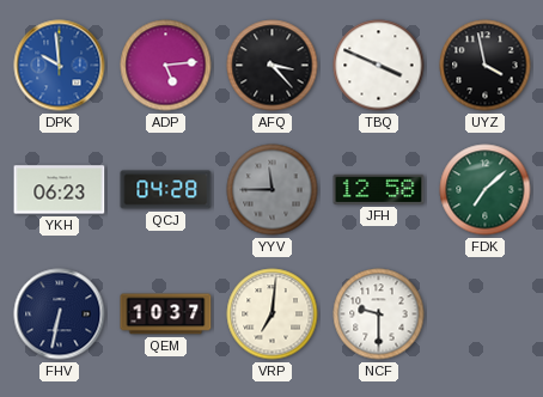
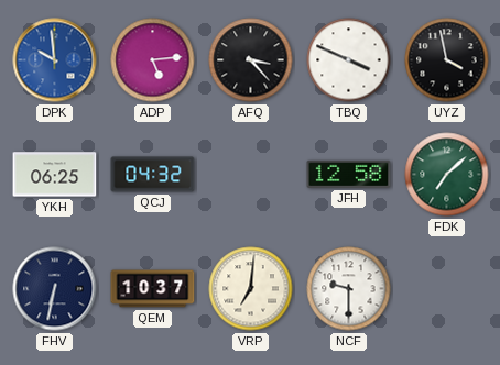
YKH: 06:23 -> 06:25
QCJ: 04:28 -> 04:32
YYV: 11:45 -> none
